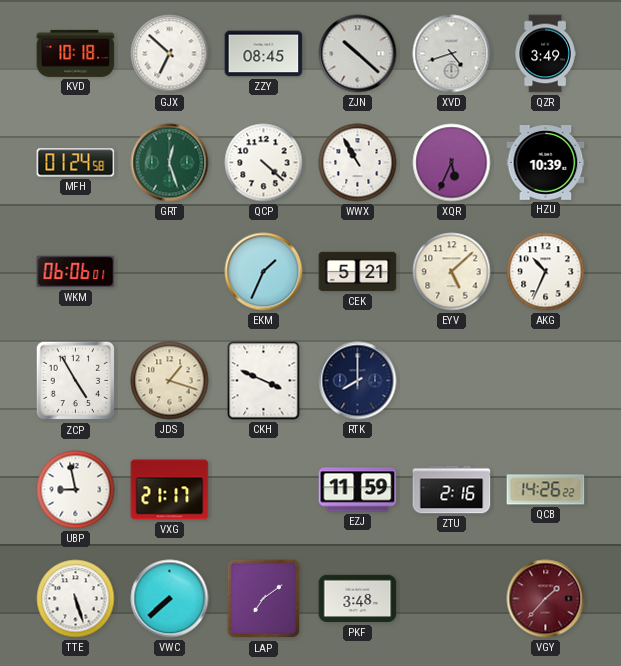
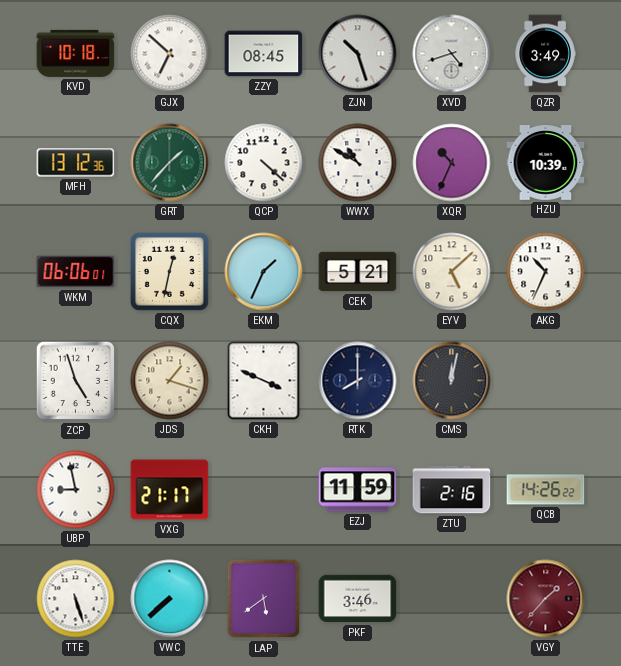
ZJN: 10:22 -> 10:27
MFH: 01:24 -> 13:12
GRT: 12:27 -> 1:37
WWX: 10:55 -> 10:50
XQR: 5:34 -> 10:34
CQX: none -> 12:32
ZCP: 4:55 -> 4:57
CMS: none -> 12:02
LAP: 7:09 -> 5:39
PKF: 3:48 -> 3:46
